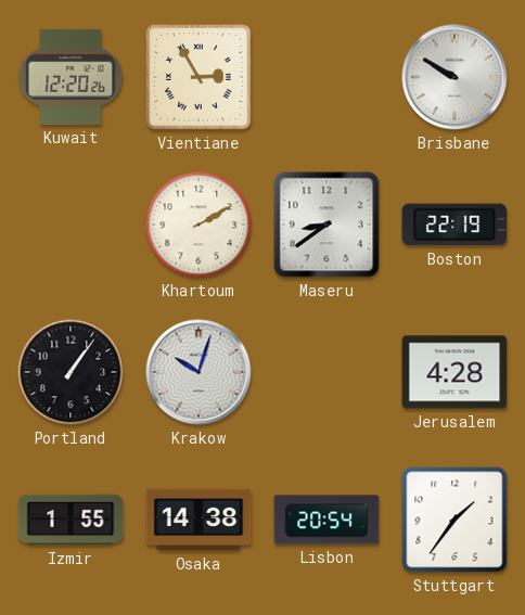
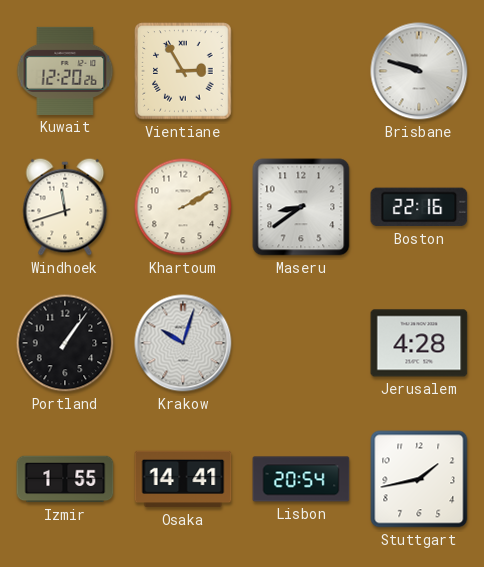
Brisbane: 9:50 -> 9:48
Windhoek: none -> 11:42
Boston: 22:19 -> 22:16
Osaka: 14:38 -> 14:41
Stuttgart: 1:36 -> 1:43
